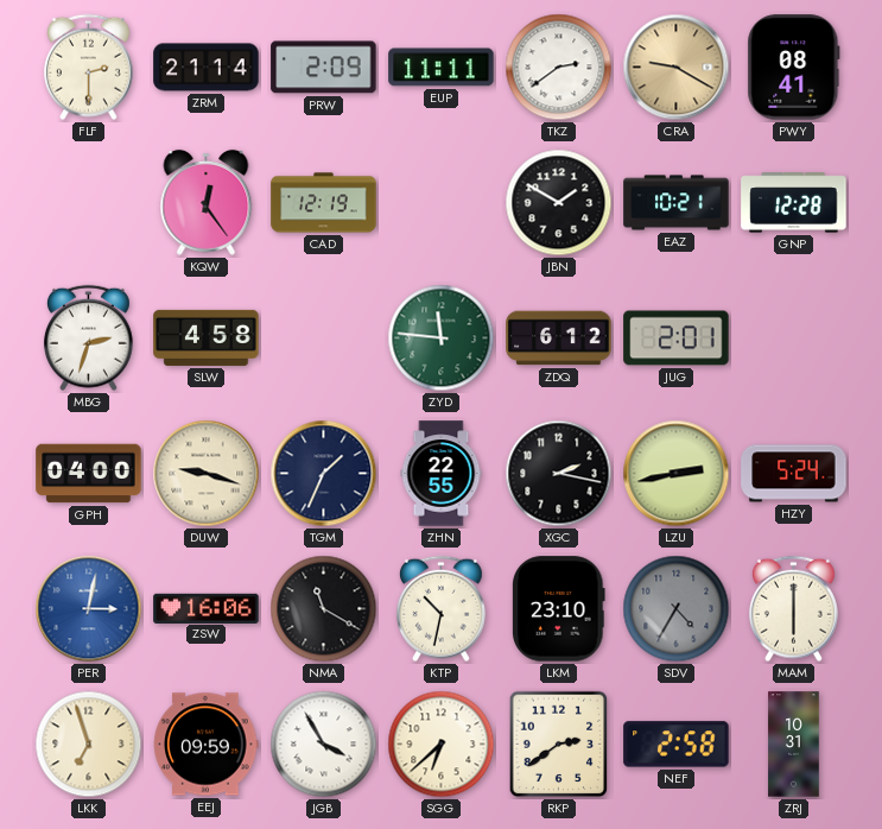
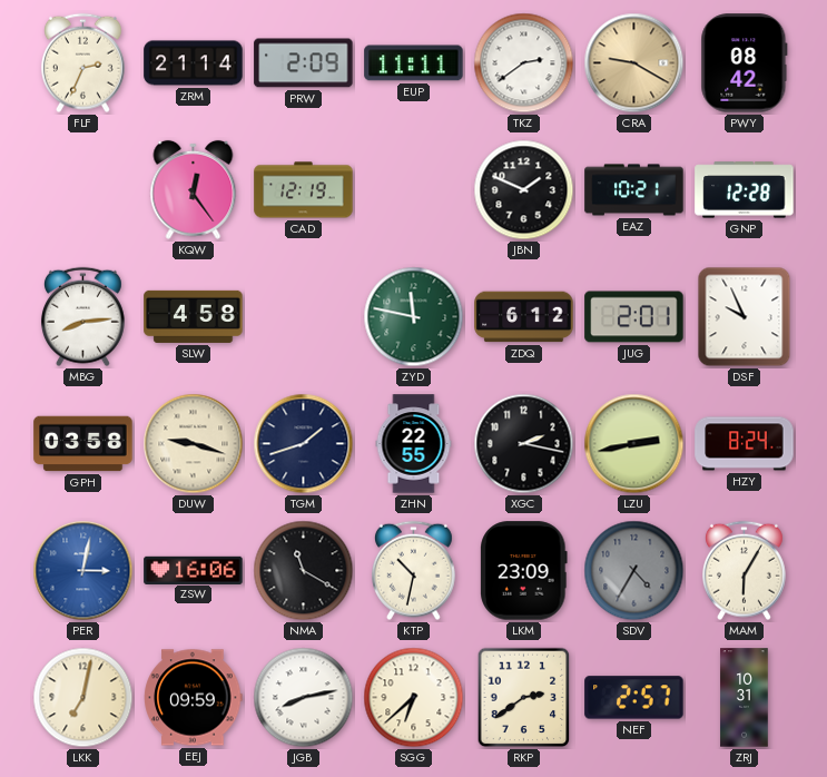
FLF: 2:30 -> 2:34
PWY: 08:41 -> 08:42
JBN: 1:50 -> 1:49
MBG: 2:33 -> 8:14
ZYD: 11:46 -> 11:47
DSF: none -> 9:56
GPH: 04:00 -> 03:58
TGM: 1:34 -> 1:42
HZY: 5:24 -> 8:24
LKM: 23:10 -> 23:09
MAM: 6:00 -> 6:05
LKK: 6:57 -> 7:02
JGB: 3:55 -> 8:13
NEF: 2:58 -> 2:57
